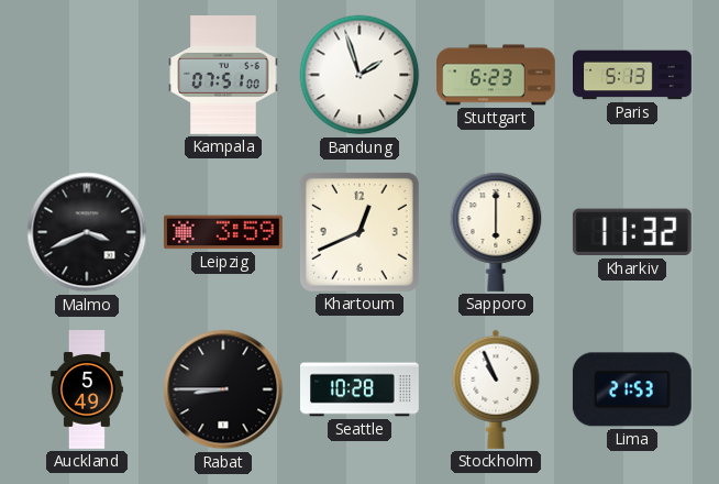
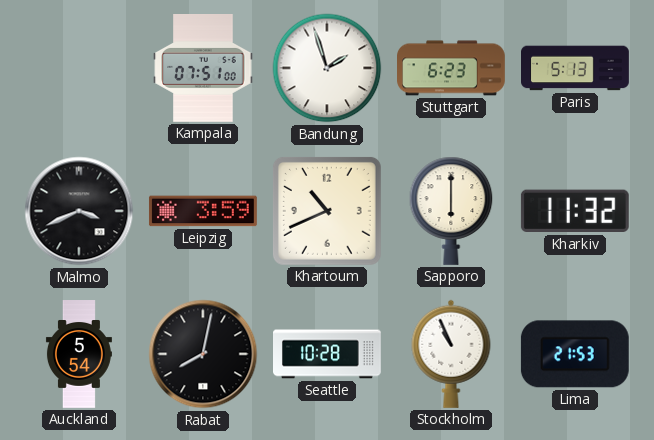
Khartoum: 12:41 -> 10:41
Auckland: 5:49 -> 5:54
Rabat: 8:45 -> 8:02
